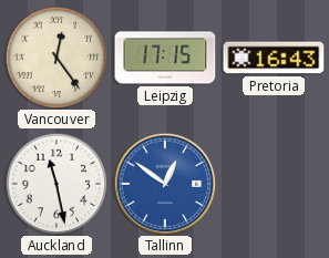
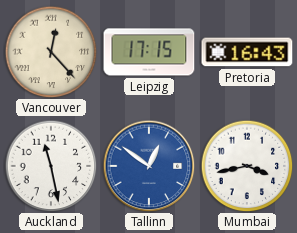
Vancouver: 12:24 -> 12:23
Mumbai: none -> 3:43
